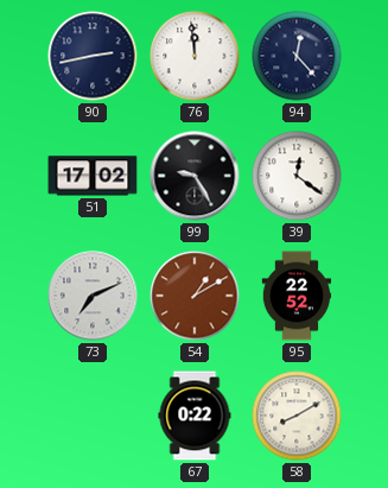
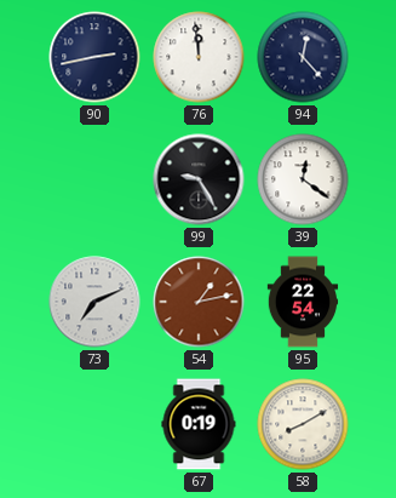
51: 17:02 -> none
54: 1:10 -> 1:13
95: 22:52 -> 22:54
67: 0:22 -> 0:19
